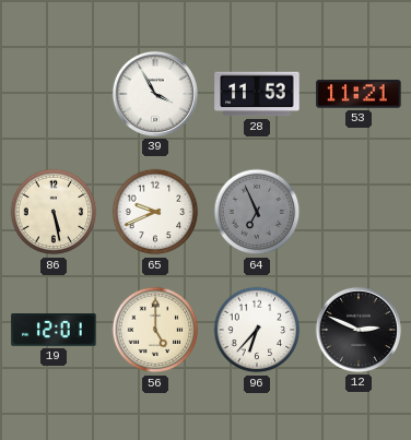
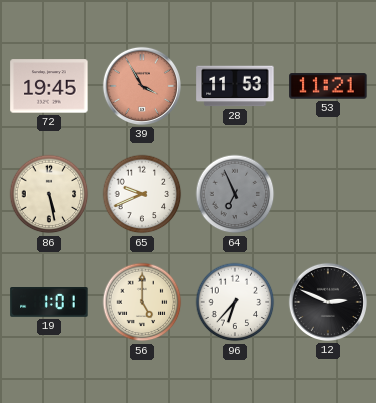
72: none -> 19:45
39 dial: white -> salmon
19: 12:01 -> 1:01
